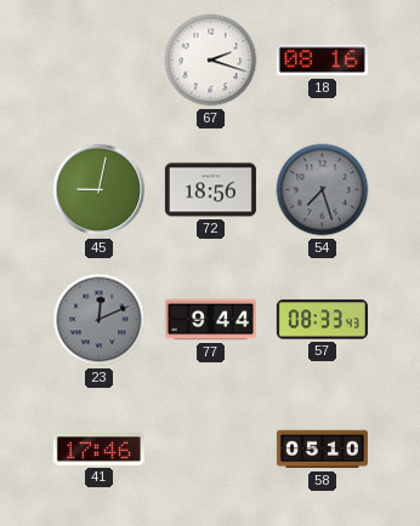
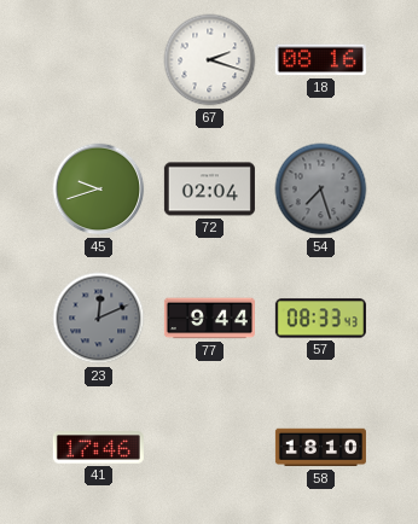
45: 9:02 -> 9:42
72: 18:56 -> 02:04
58: 05:10 -> 18:10
